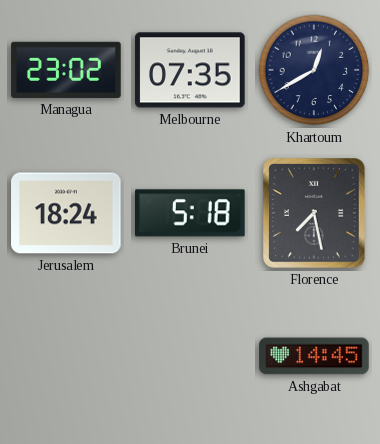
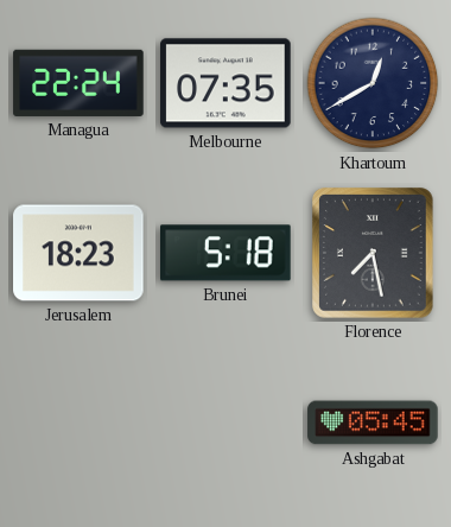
Managua: 23:02 -> 22:24
Jerusalem: 18:24 -> 18:23
Ashgabat: 14:45 -> 05:45
